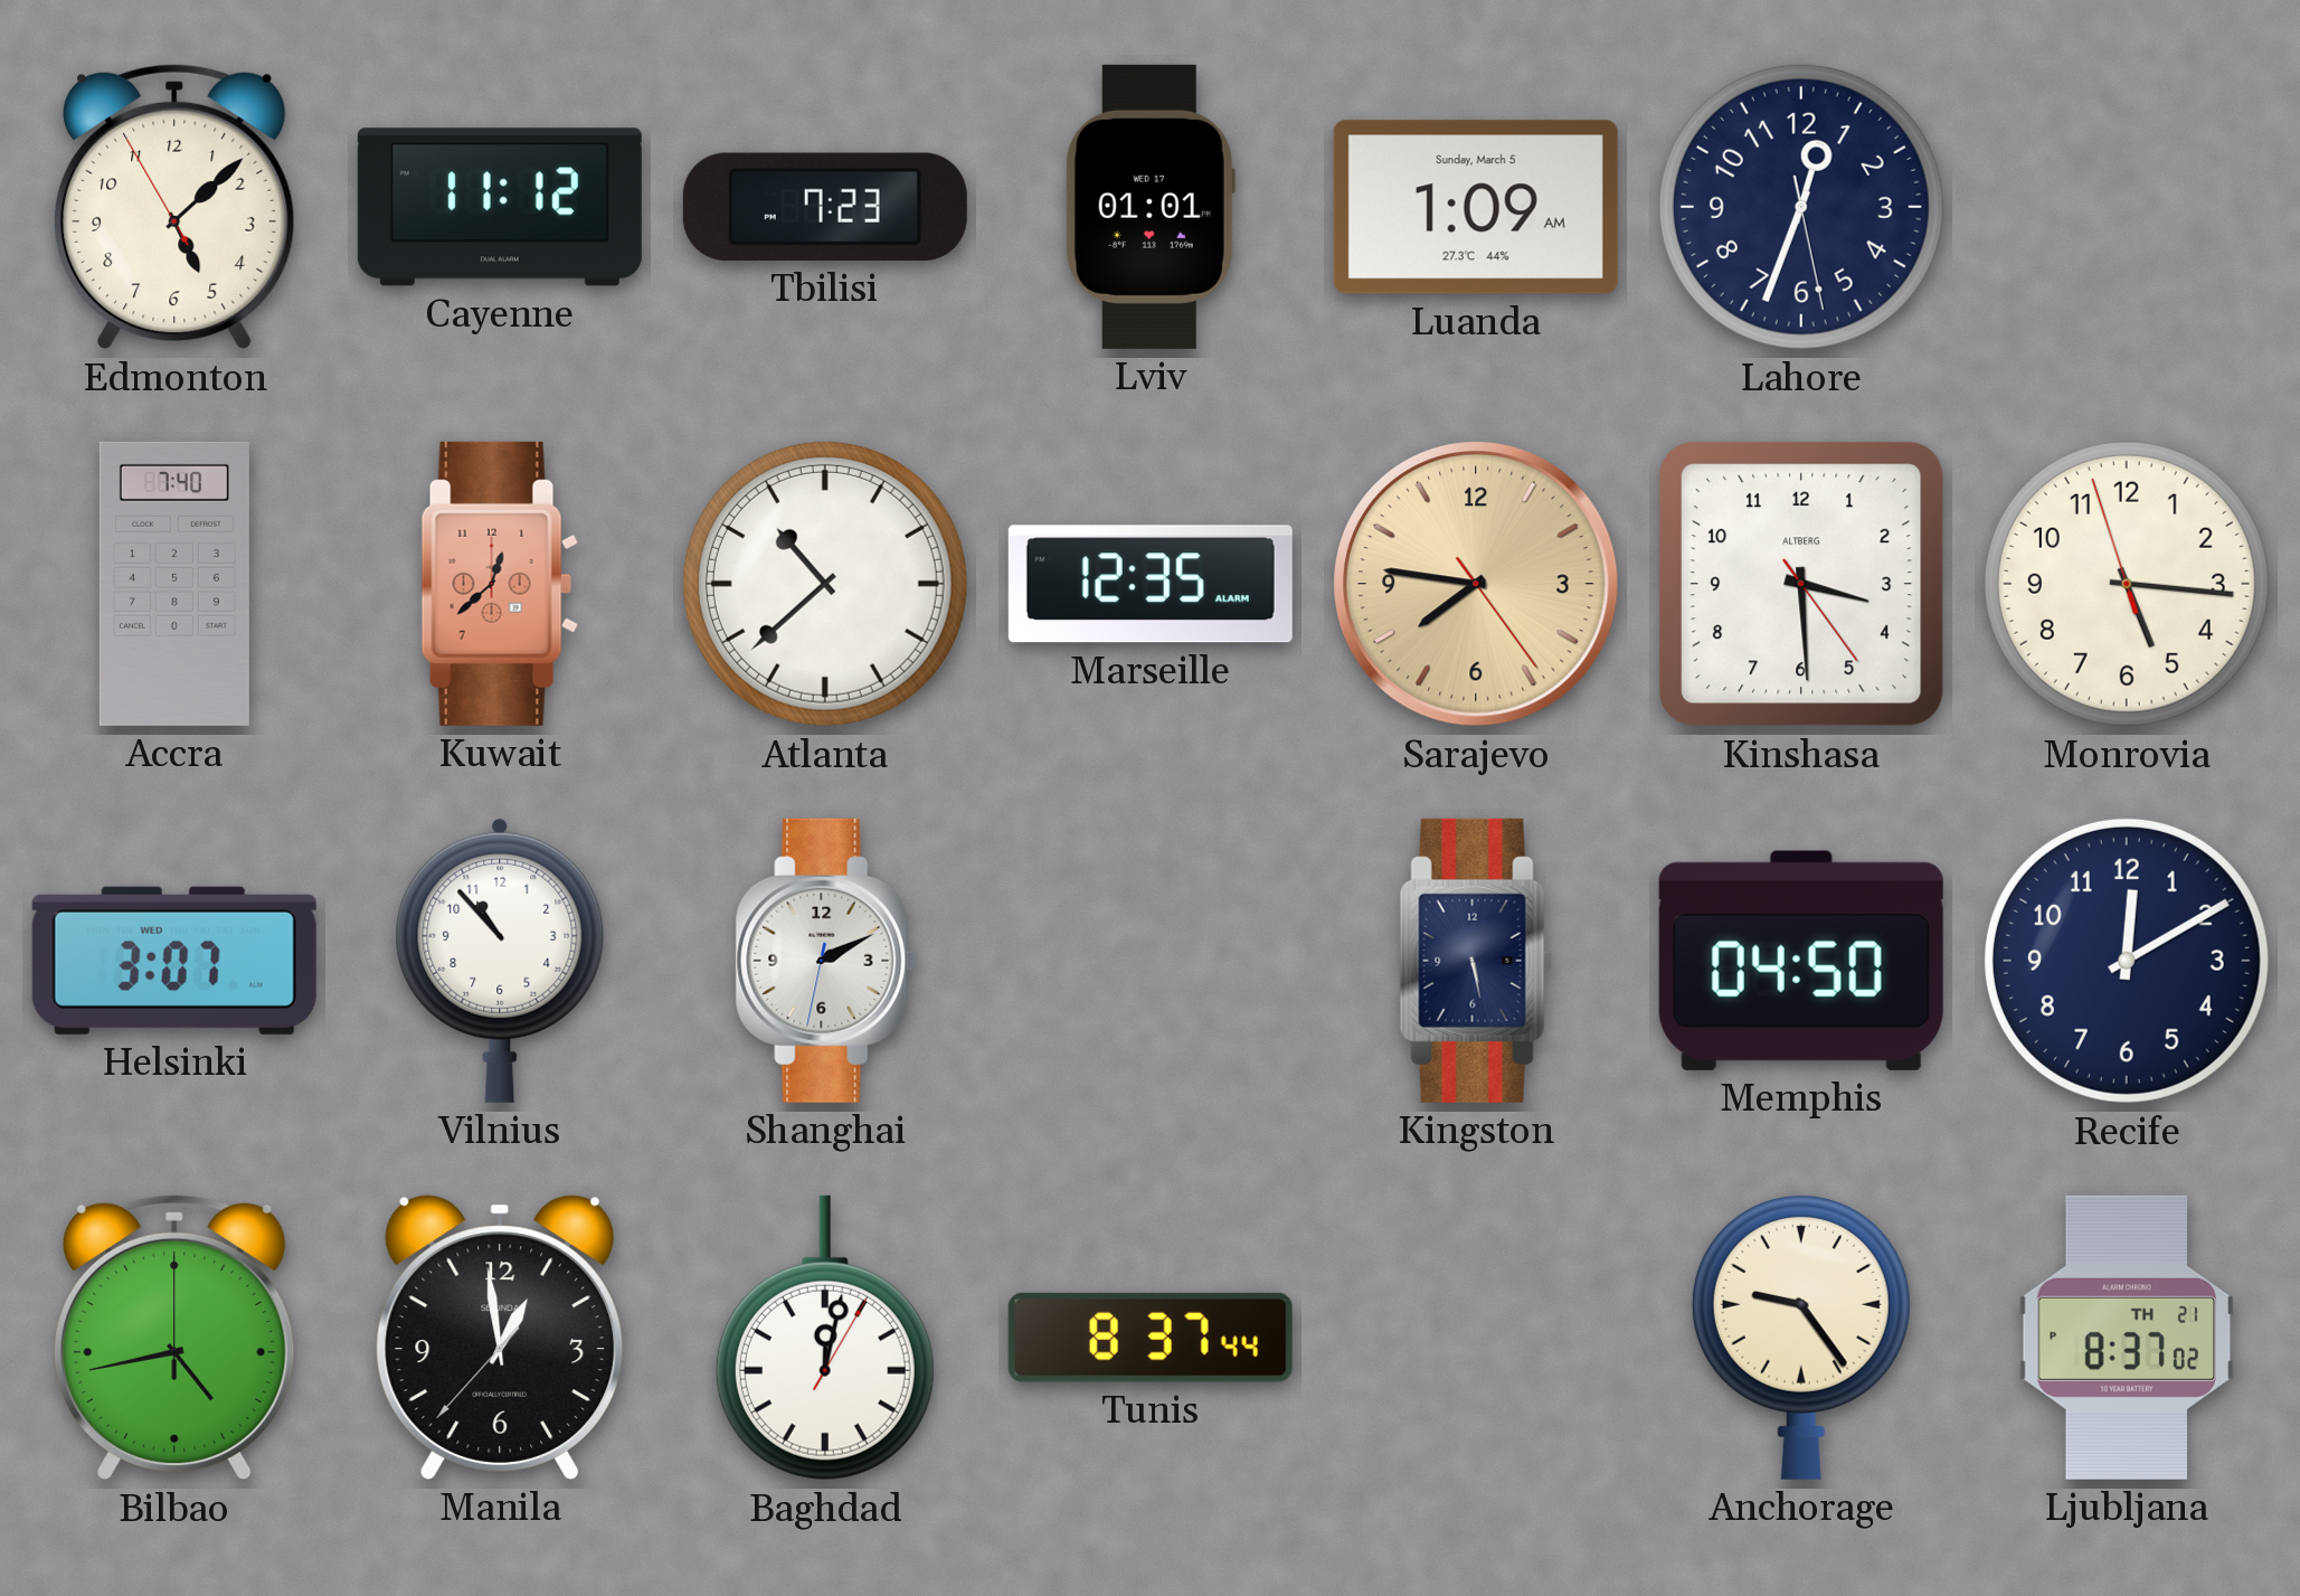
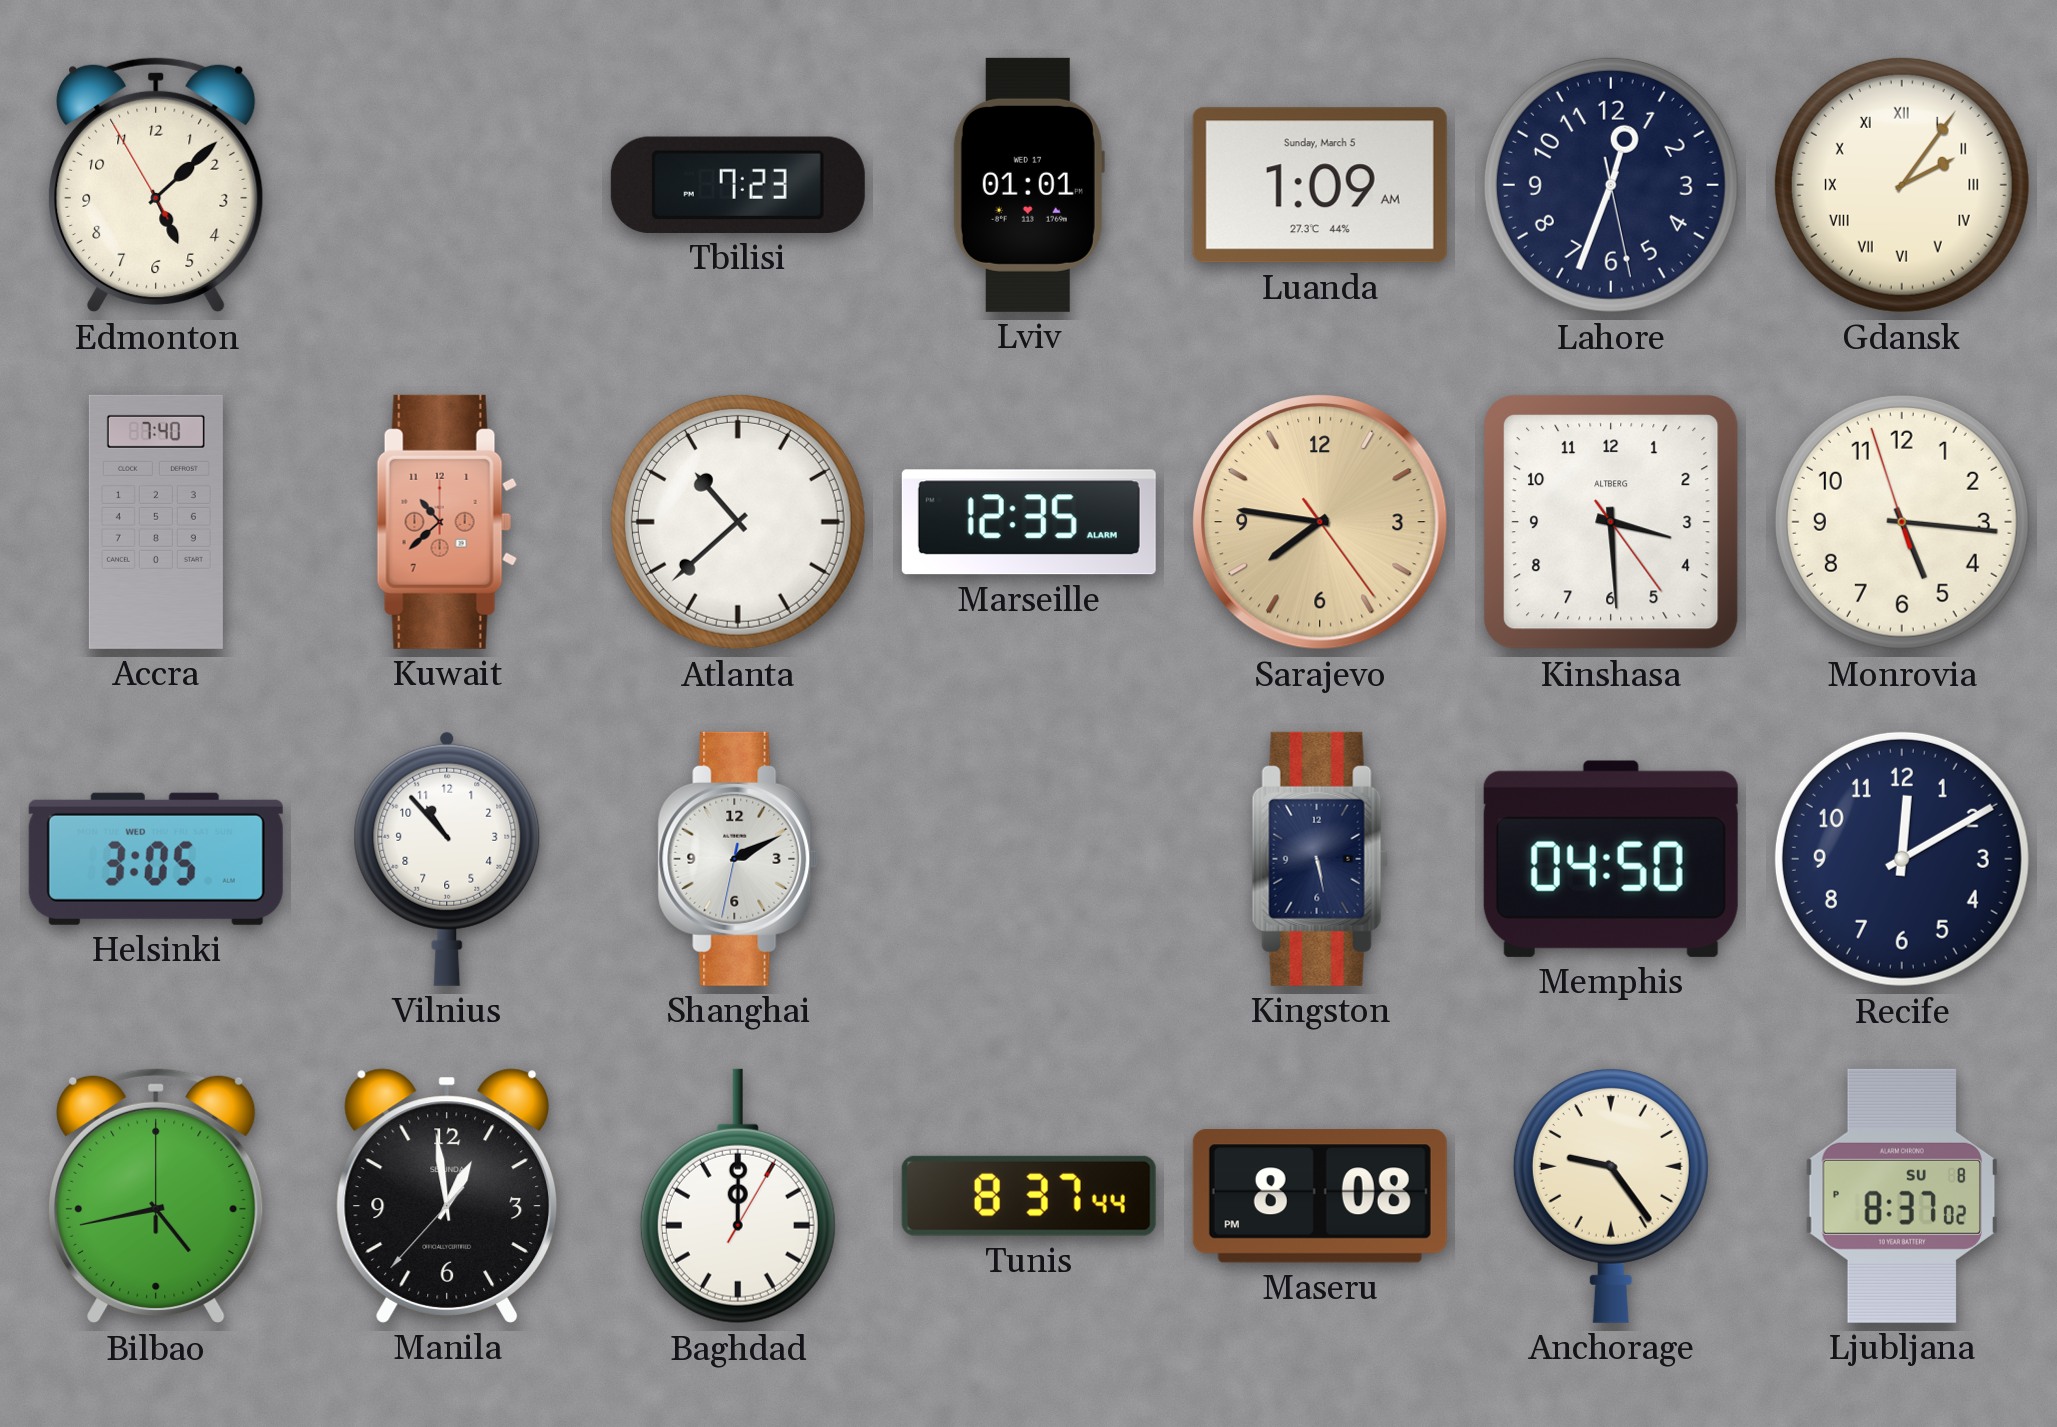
Cayenne: 11:12 -> none
Gdansk: none -> 2:06
Kuwait: 12:38 -> 10:38
Helsinki: 3:07 -> 3:05
Baghdad: 12:02 -> 12:00
Maseru: none -> 8:08
Ljubljana date: TH 21 -> SU 8
